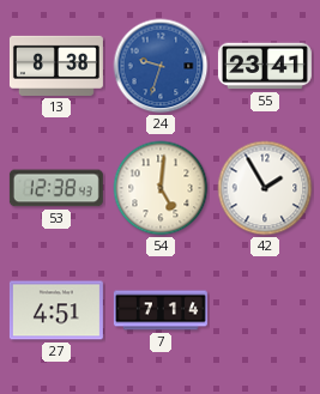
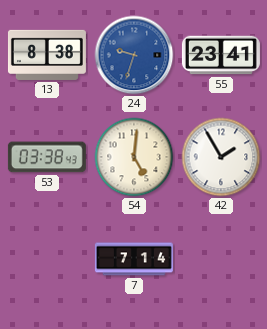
53: 12:38 -> 03:38
27: 4:51 -> none
